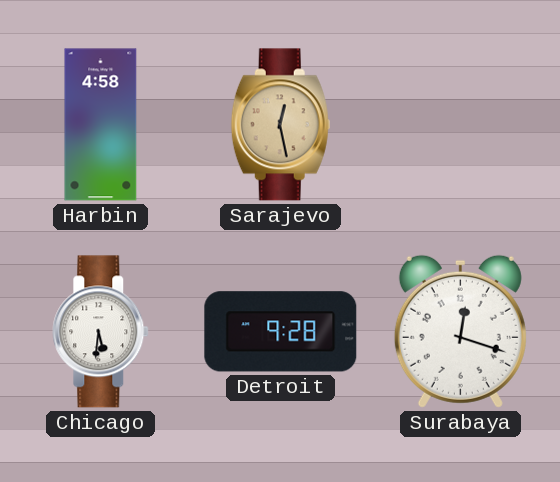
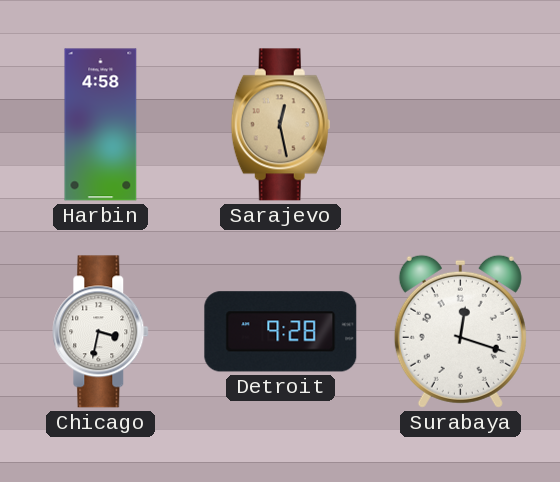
Chicago: 5:31 -> 3:32
